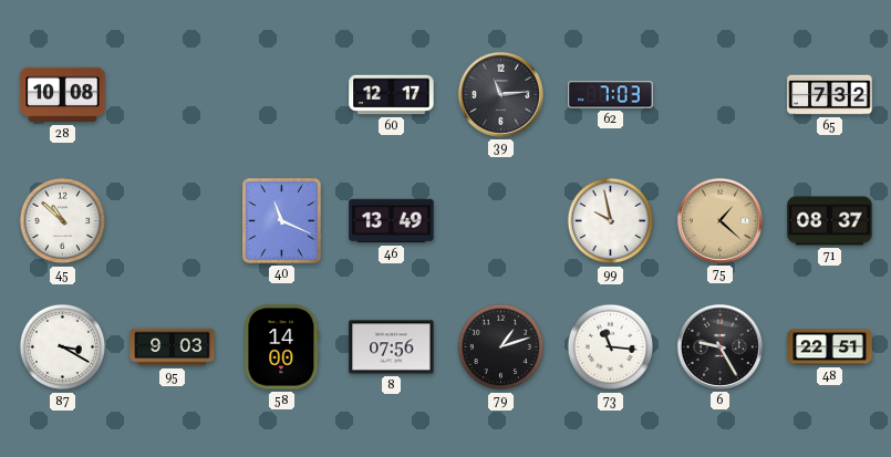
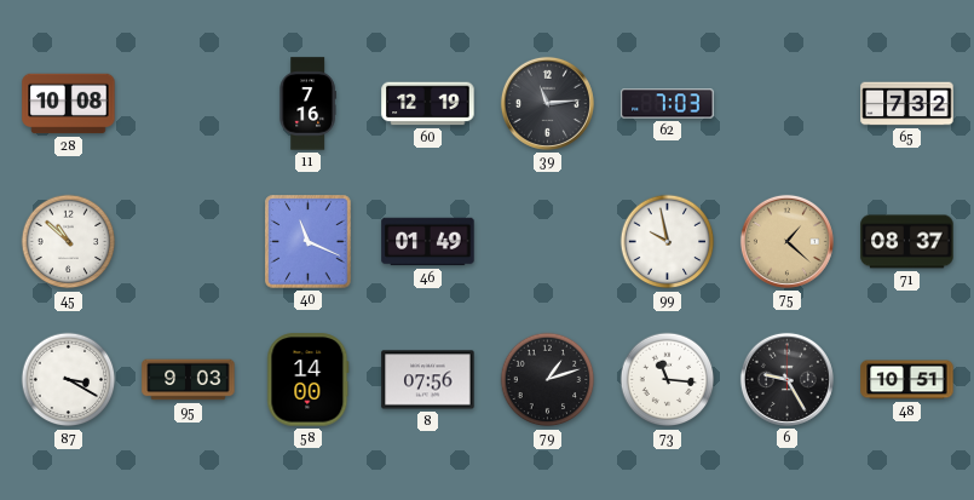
11: none -> 7:16
60: 12:17 -> 12:19
46: 13:49 -> 01:49
48: 22:51 -> 10:51
